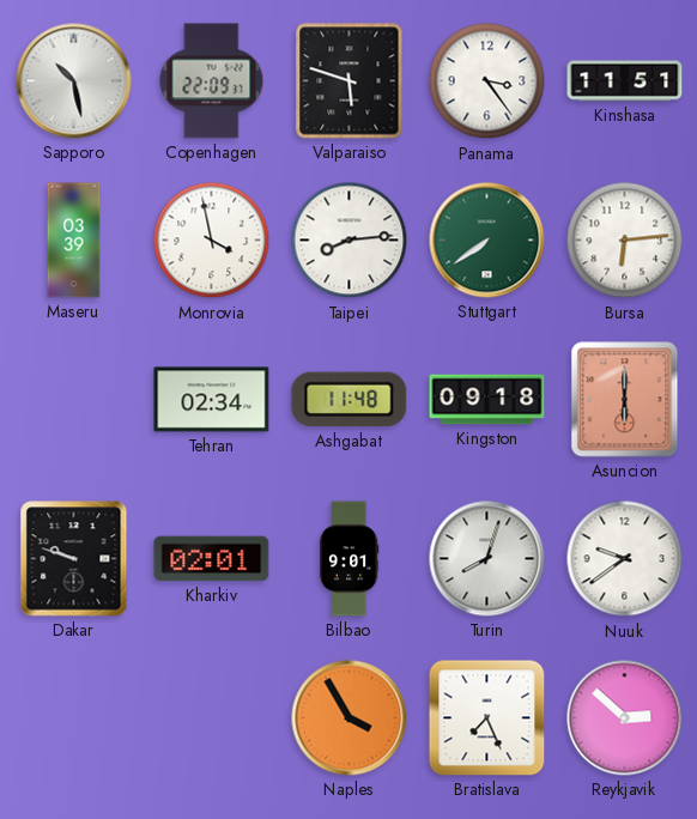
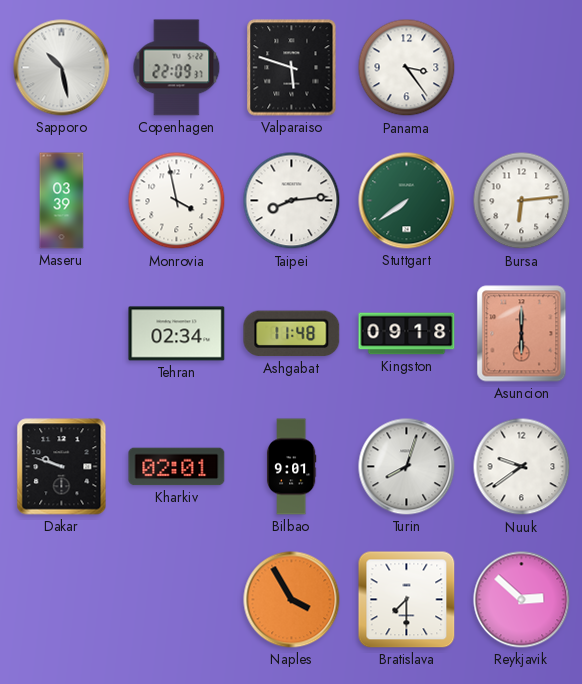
Kinshasa: 11:51 -> none
Bratislava: 7:26 -> 7:30
